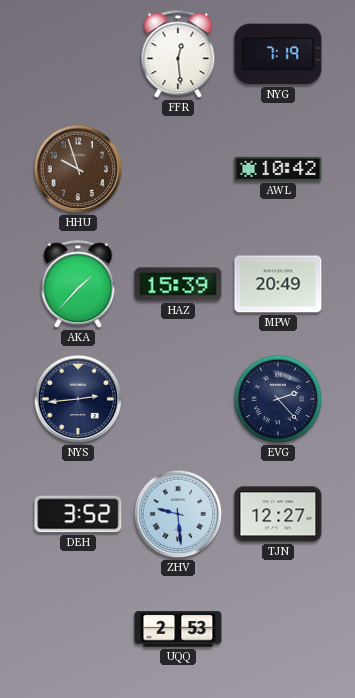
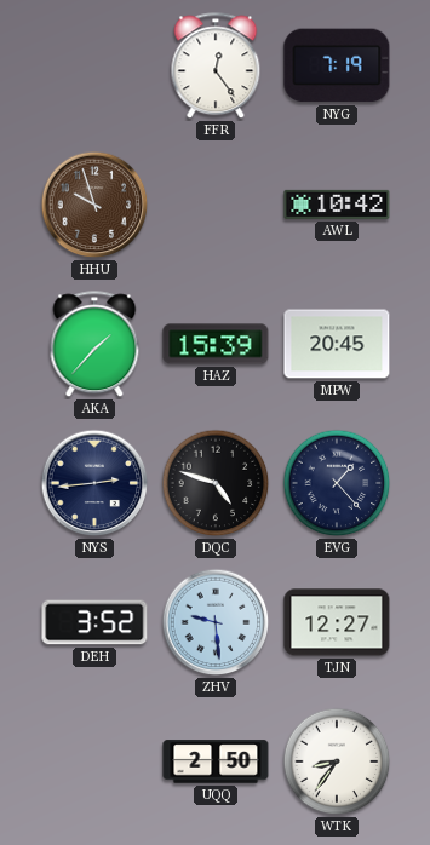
FFR: 12:29 -> 12:24
MPW: 20:49 -> 20:45
DQC: none -> 4:48
EVG: 2:23 -> 1:23
UQQ: 2:53 -> 2:50
WTK: none -> 8:36
